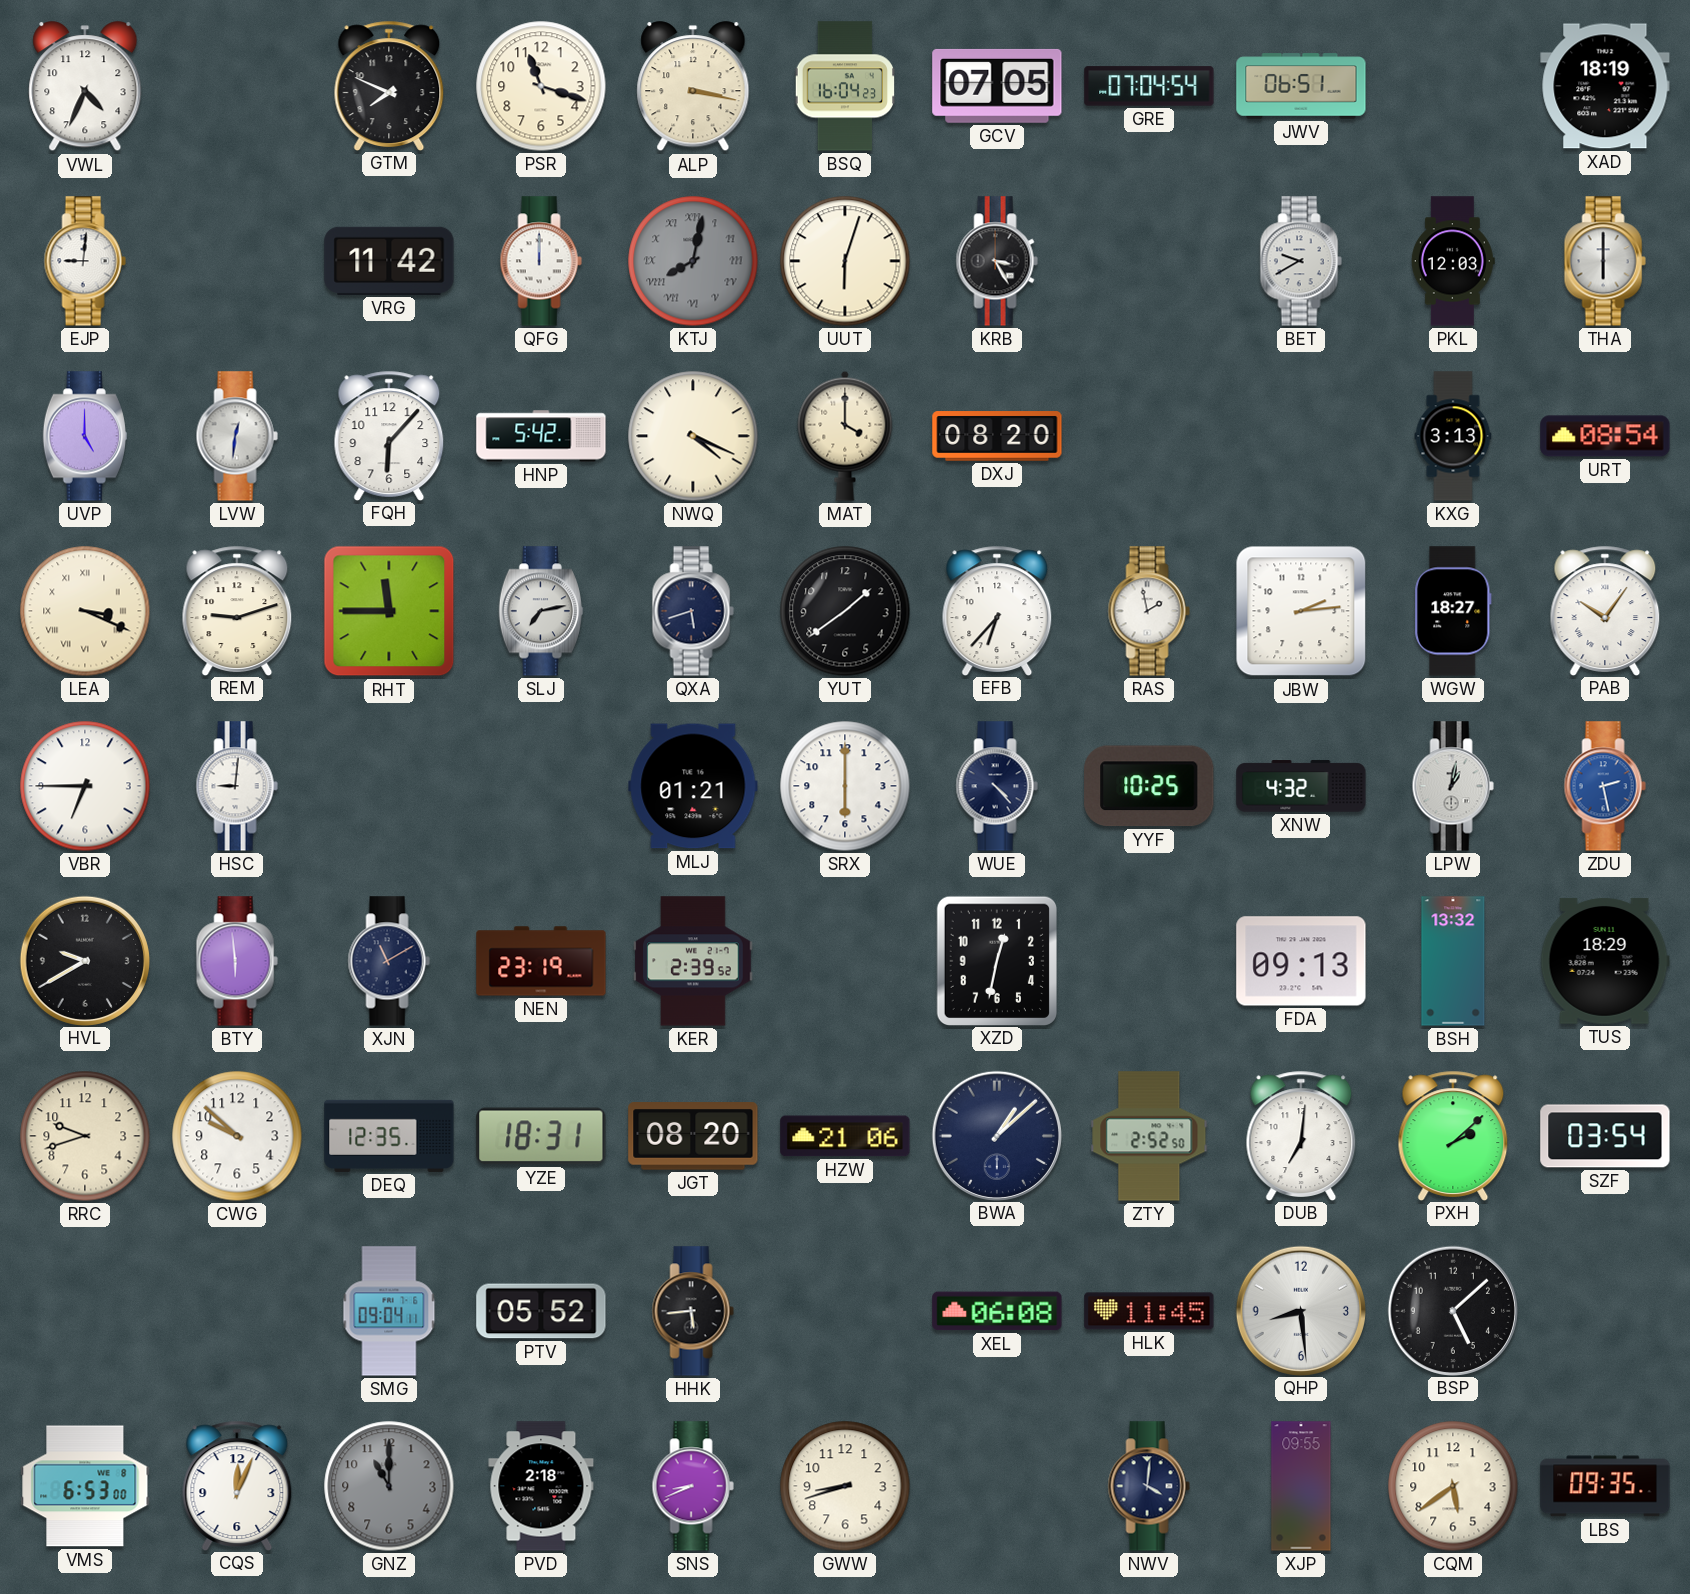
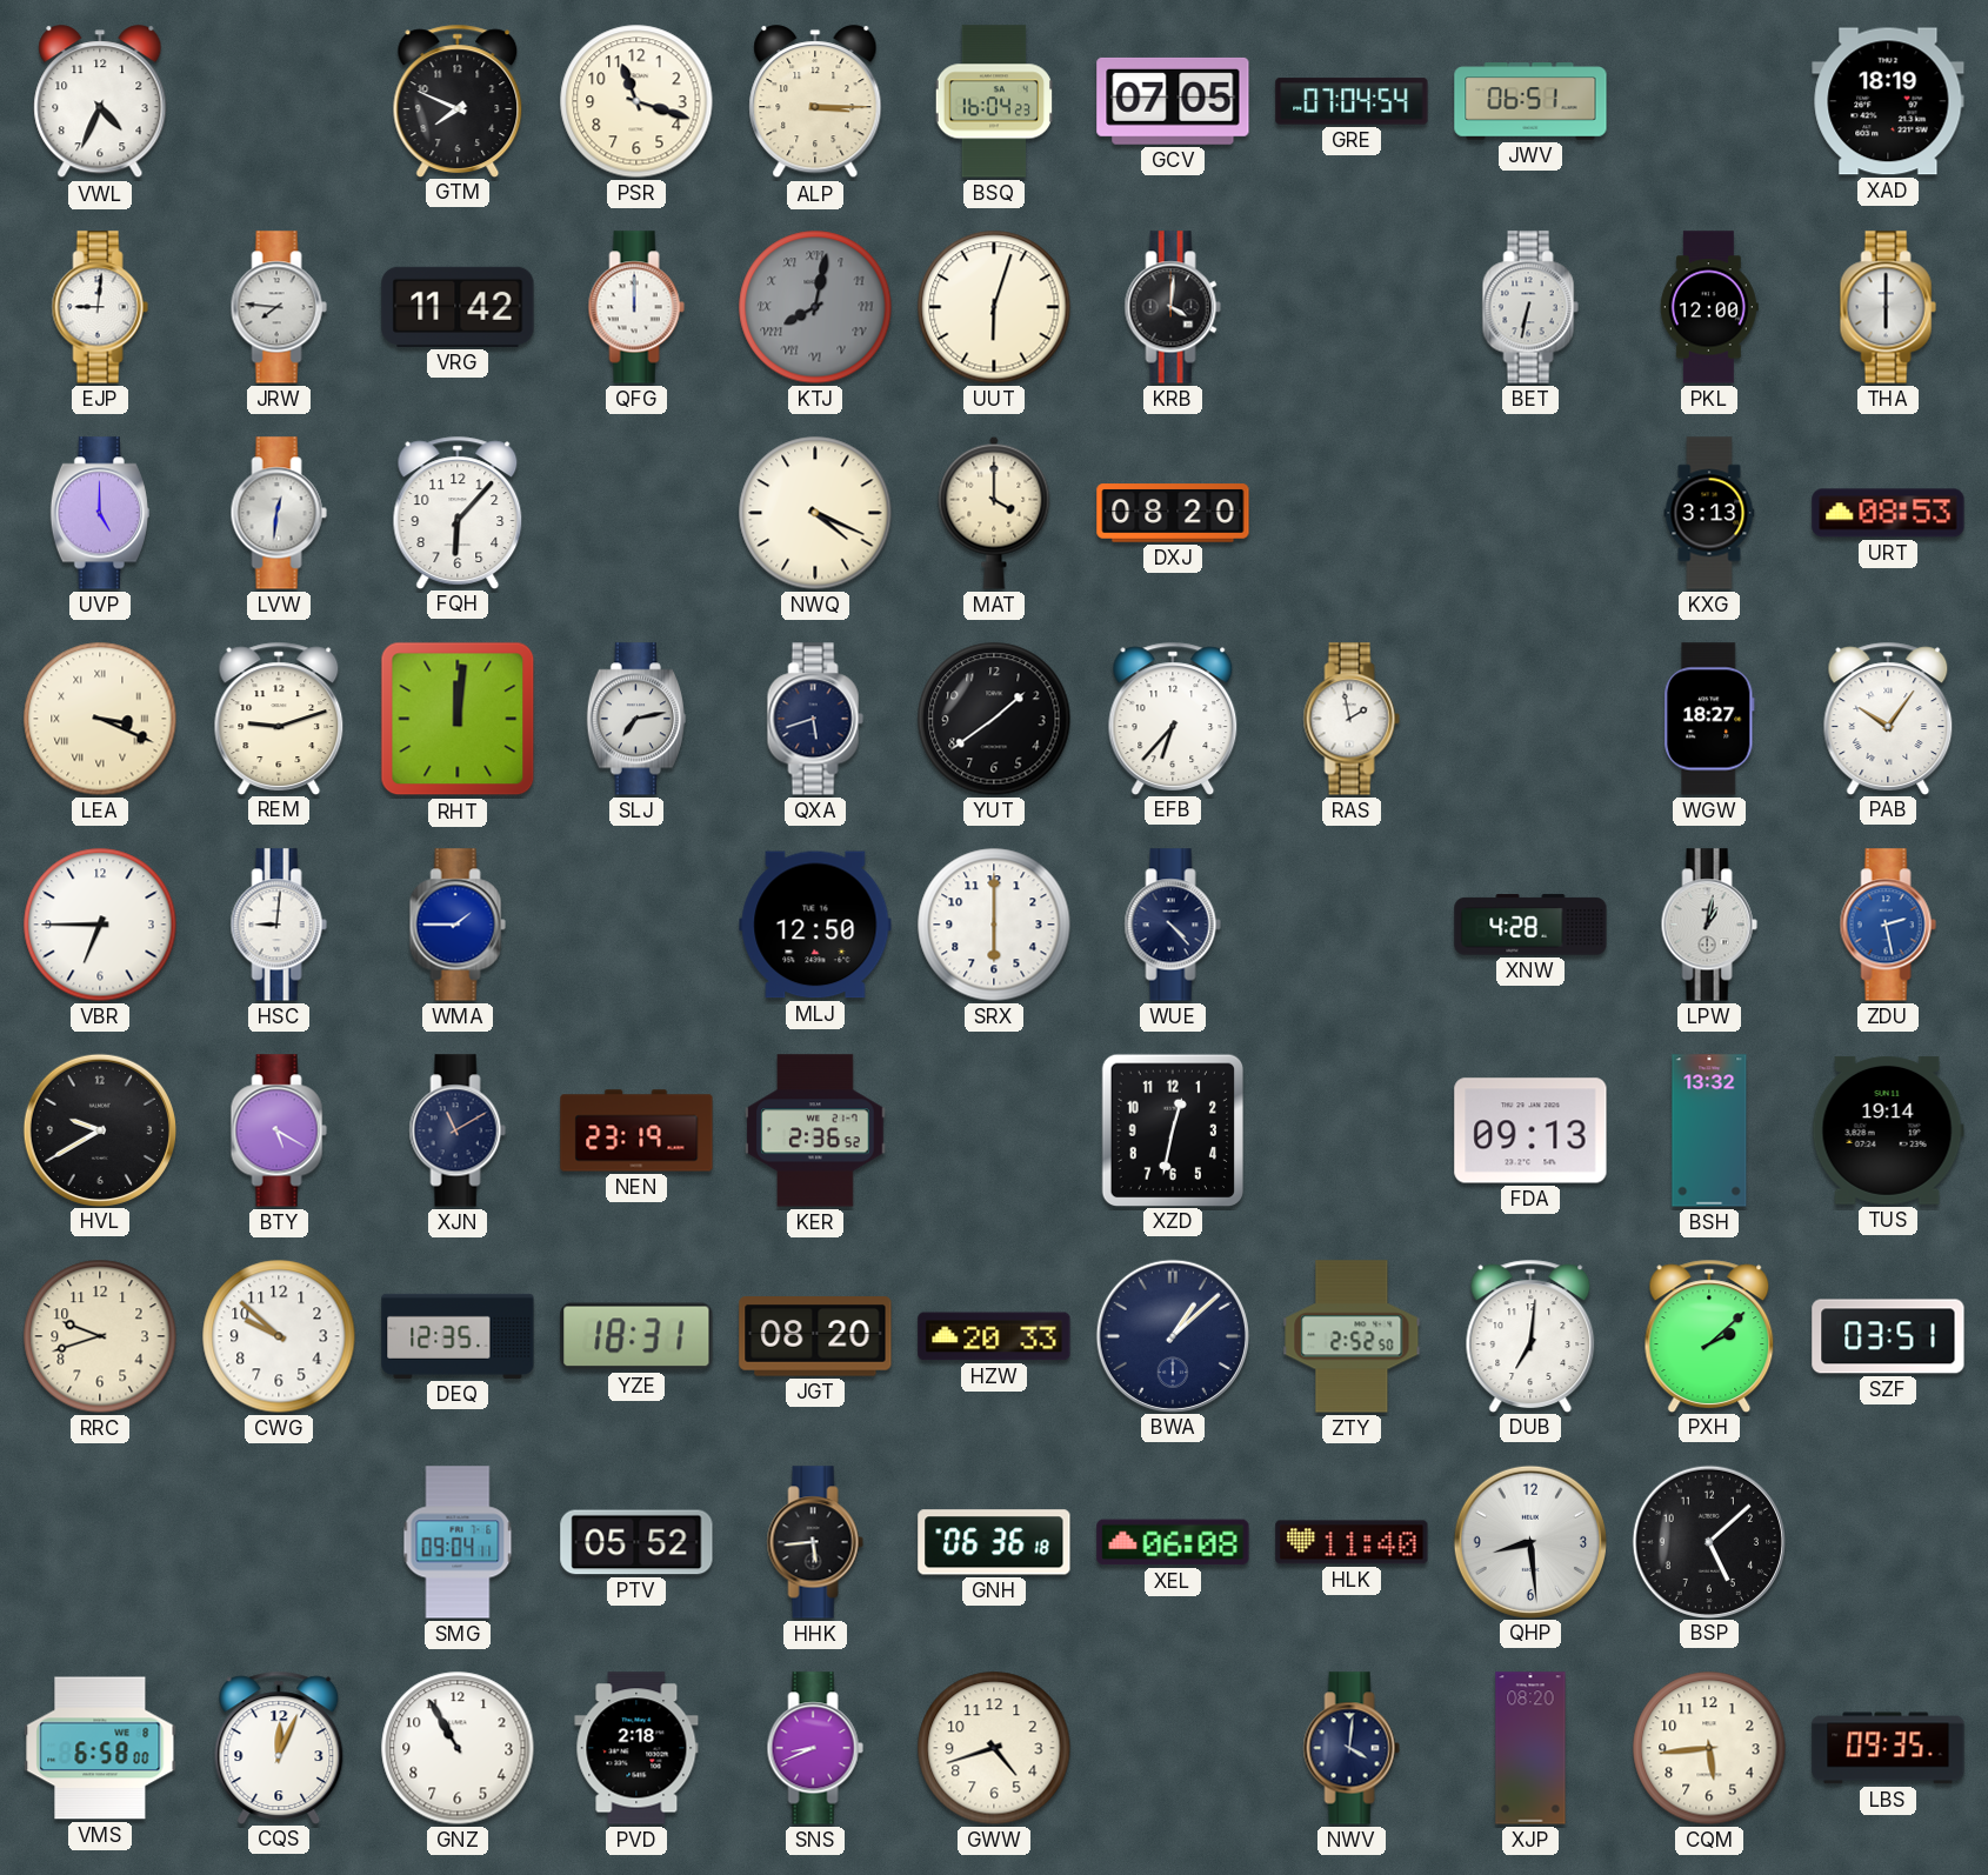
ALP: 3:17 -> 3:15
JRW: none -> 7:46
KRB: 3:25 -> 4:01
BET: 9:40 -> 6:32
PKL: 12:03 -> 12:00
HNP: 5:42 -> none
URT: 08:54 -> 08:53
RHT: 11:45 -> 12:01
JBW: 2:14 -> none
WMA: none -> 1:45
MLJ: 01:21 -> 12:50
YYF: 10:25 -> none
XNW: 4:32 -> 4:28
BTY: 5:59 -> 5:20
KER: 2:39 -> 2:36
TUS: 18:29 -> 19:14
HZW: 21:06 -> 20:33
SZF: 03:54 -> 03:51
GNH: none -> 06:36
HLK: 11:45 -> 11:40
VMS: 6:53 -> 6:58
GNZ: 11:00 -> 10:55
GNZ dial: grey -> white
GWW: 8:42 -> 4:42
XJP: 09:55 -> 08:20
CQM: 5:39 -> 5:44
